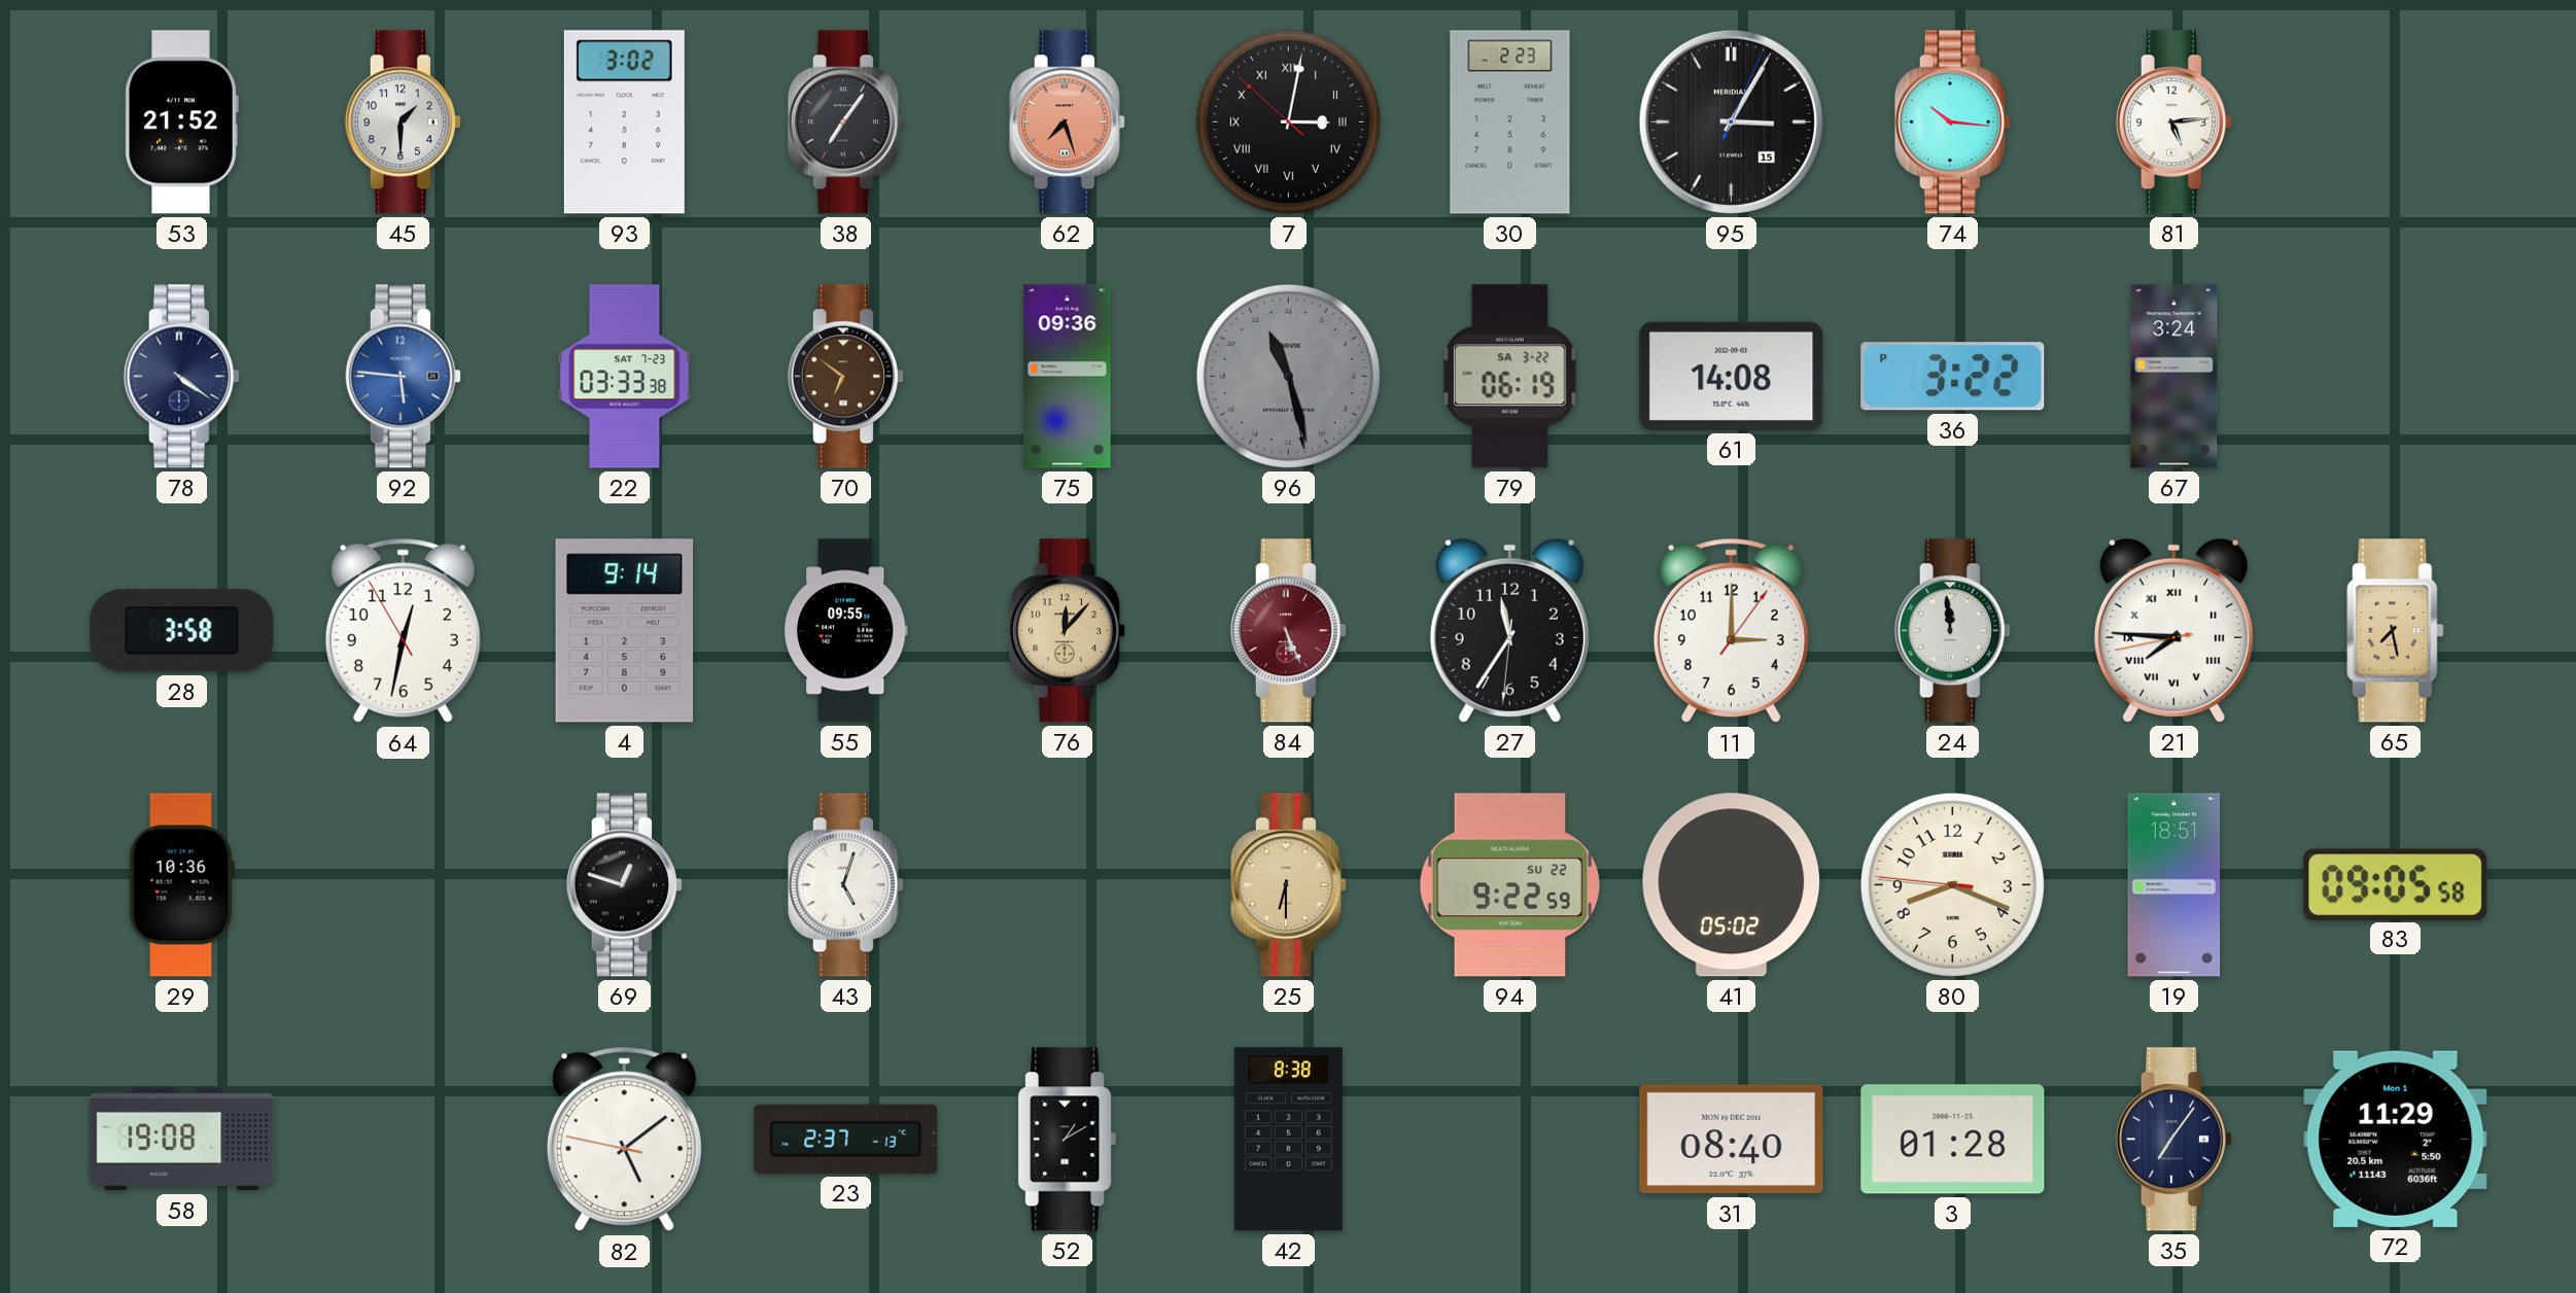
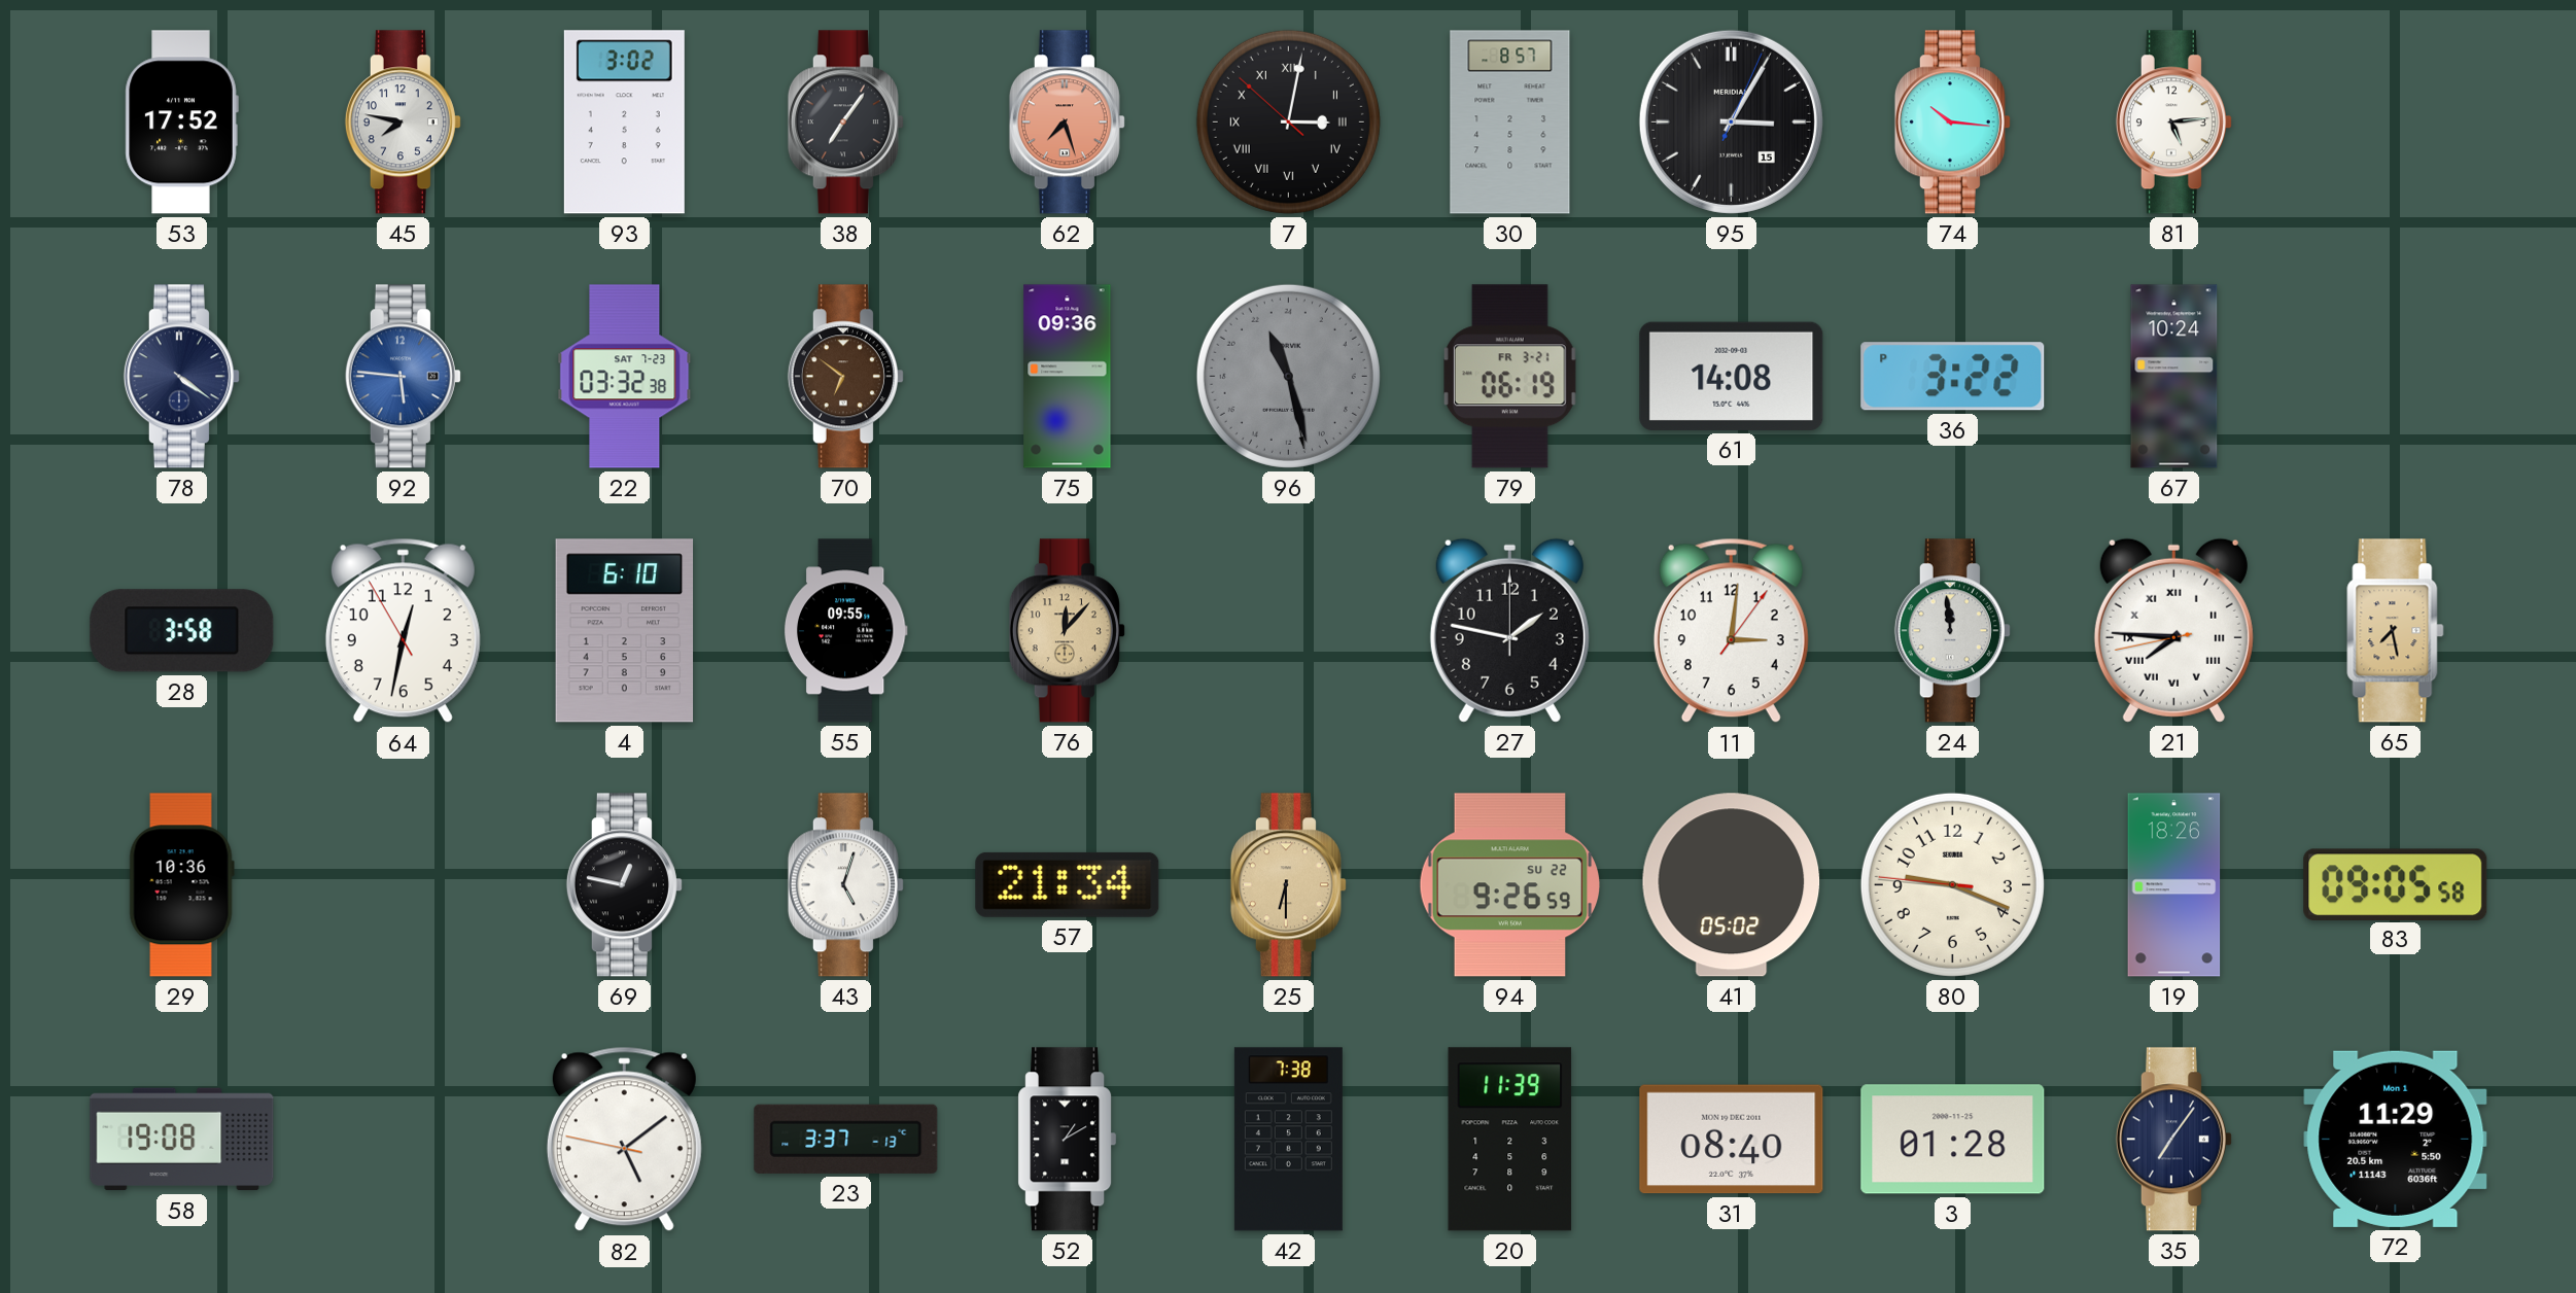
53: 21:52 -> 17:52
45: 1:30 -> 7:47
30: 2:23 -> 8:57
22: 03:33 -> 03:32
79 date: SA 3-22 -> FR 3-21
67: 3:24 -> 10:24
4: 9:14 -> 6:10
84: 5:26 -> none
27: 11:35 -> 1:47
11: 3:00 -> 3:01
69: 12:48 -> 12:47
57: none -> 21:34
94: 9:22 -> 9:26
80: 8:18 -> 9:18
19: 18:51 -> 18:26
23: 2:37 -> 3:37
42: 8:38 -> 7:38
20: none -> 11:39
